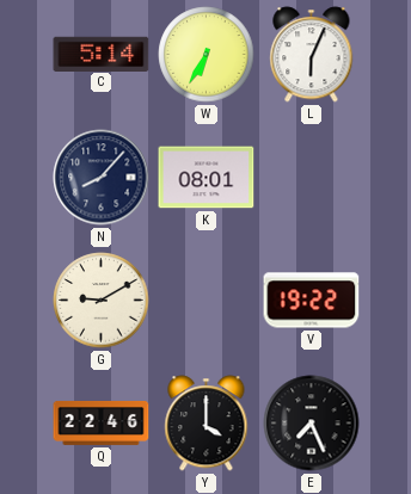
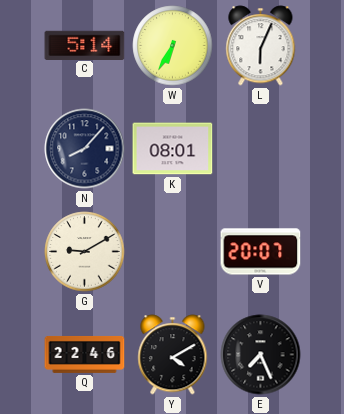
V: 19:22 -> 20:07
Y: 4:00 -> 4:10
